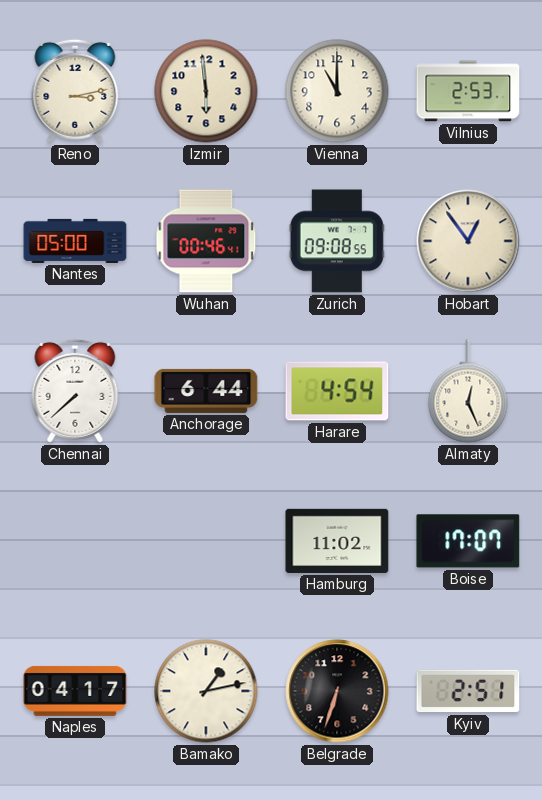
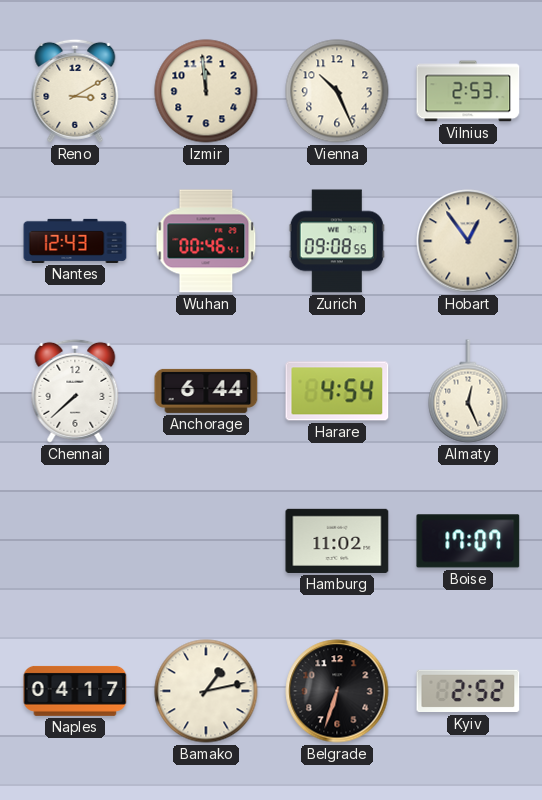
Reno: 3:13 -> 3:10
Izmir: 5:59 -> 11:59
Vienna: 11:00 -> 10:26
Nantes: 05:00 -> 12:43
Kyiv: 2:51 -> 2:52
